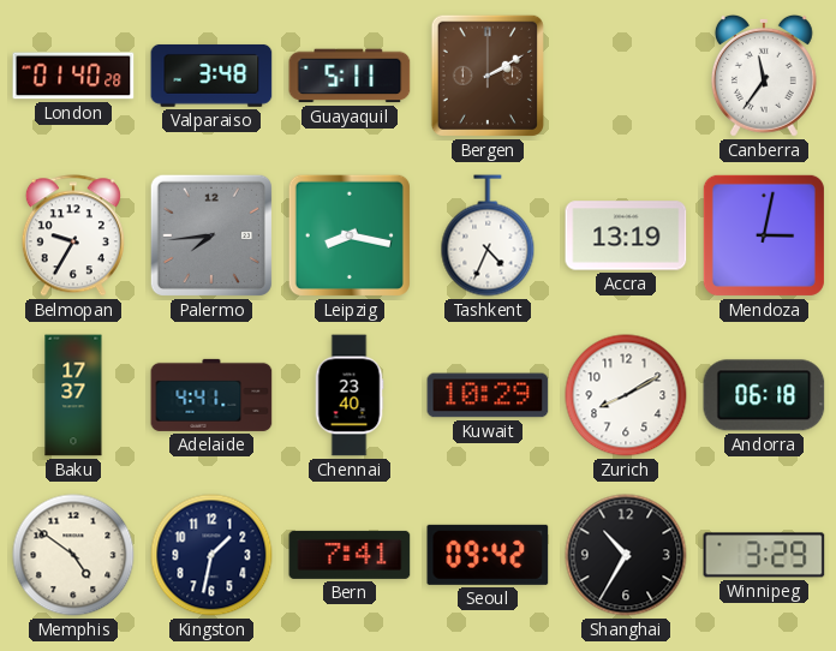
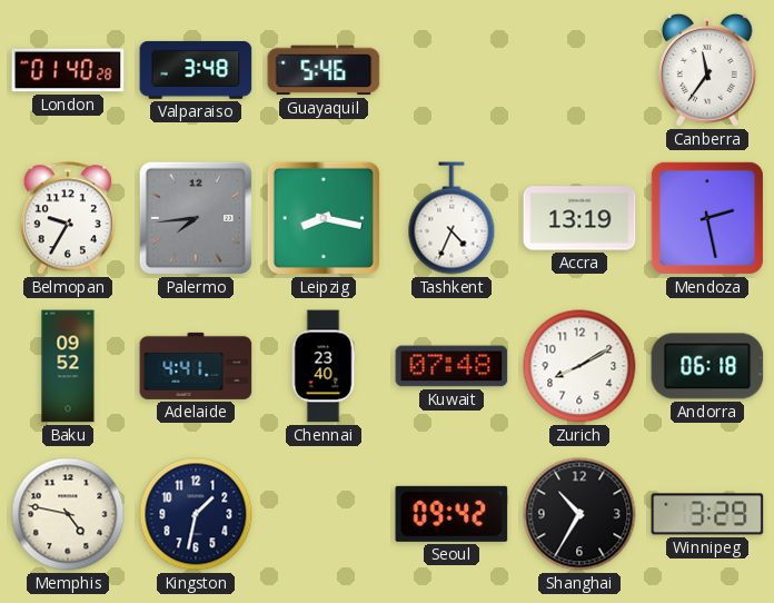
Guayaquil: 5:11 -> 5:46
Bergen: 2:10 -> none
Mendoza: 3:02 -> 2:28
Baku: 17:37 -> 09:52
Kuwait: 10:29 -> 07:48
Memphis: 4:51 -> 4:47
Bern: 7:41 -> none
